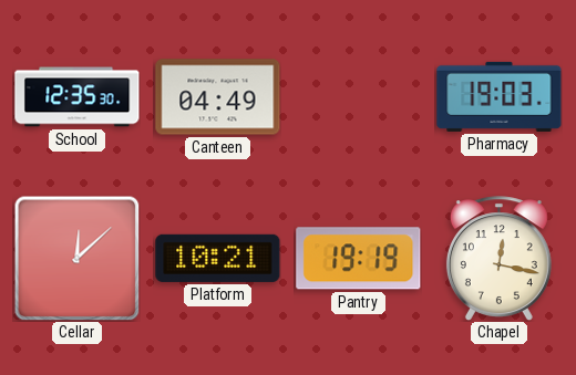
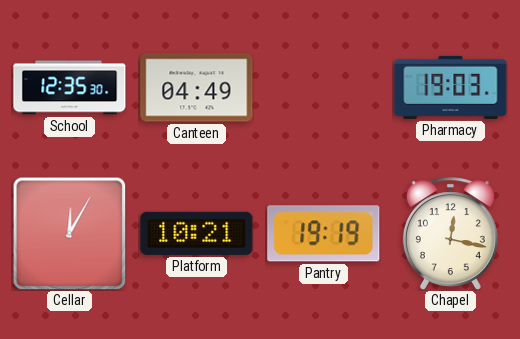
Cellar: 12:08 -> 12:05
